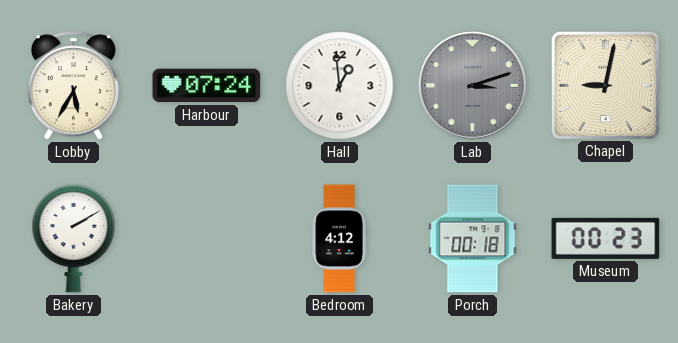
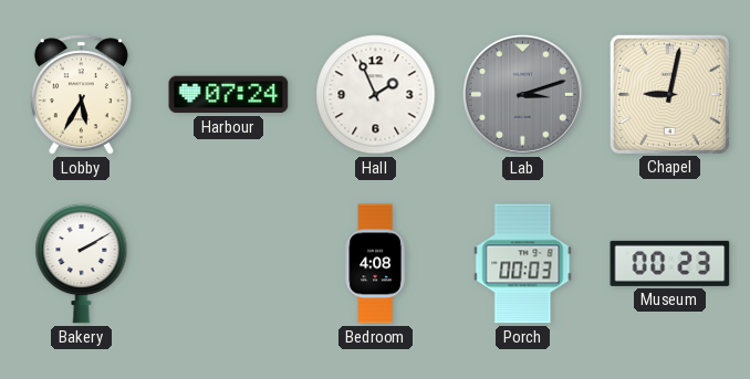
Hall: 12:59 -> 1:56
Bedroom: 4:12 -> 4:08
Porch: 00:18 -> 00:03
